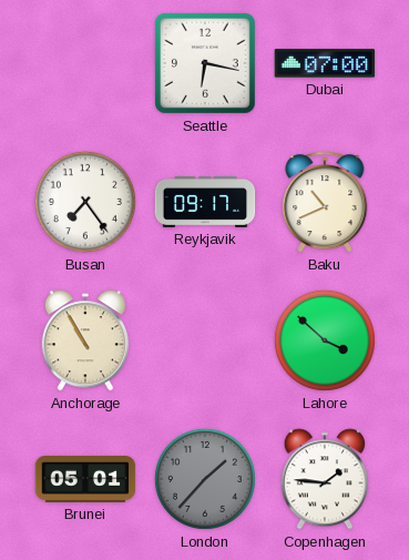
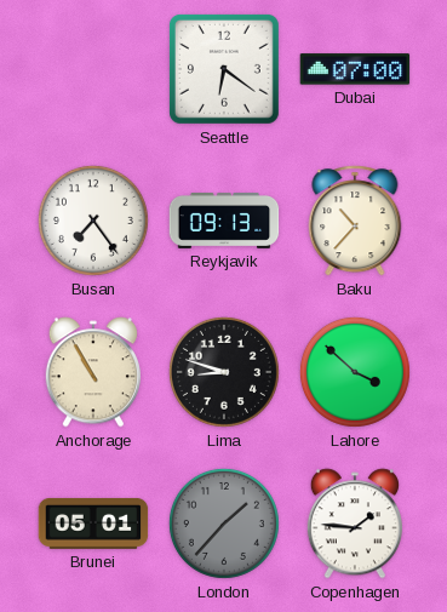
Seattle: 6:17 -> 6:21
Reykjavik: 09:17 -> 09:13
Baku: 10:41 -> 10:37
Lima: none -> 8:48
